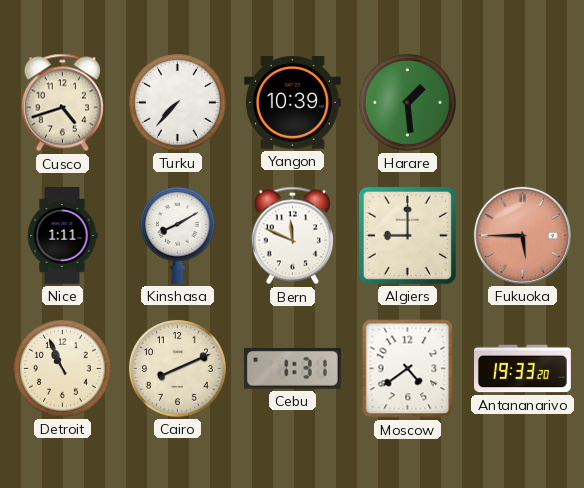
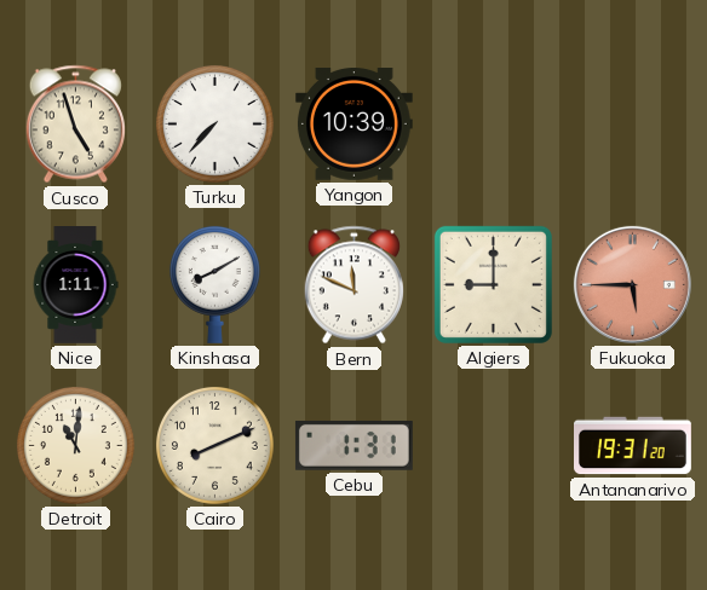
Cusco: 4:42 -> 4:57
Harare: 1:29 -> none
Detroit: 10:56 -> 11:01
Moscow: 4:39 -> none
Antananarivo: 19:33 -> 19:31
